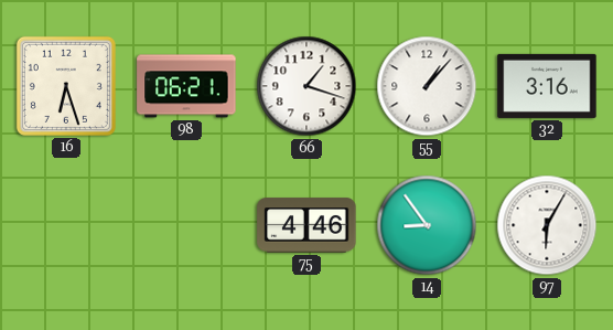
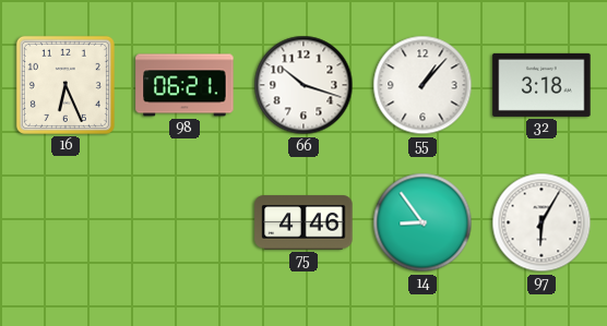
16: 6:27 -> 6:26
66: 1:18 -> 10:18
32: 3:16 -> 3:18
